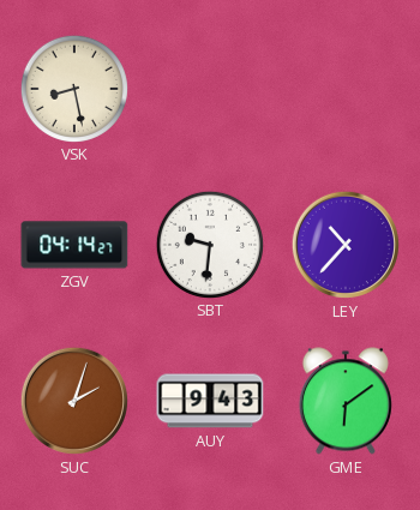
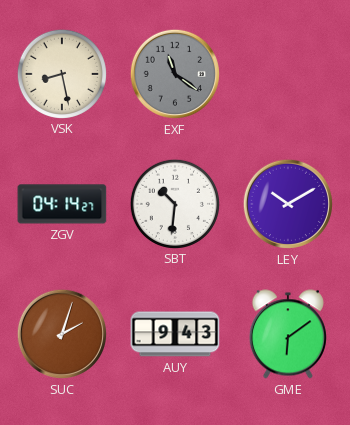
EXF: none -> 11:21
SBT: 9:31 -> 10:31
LEY: 10:37 -> 10:10
